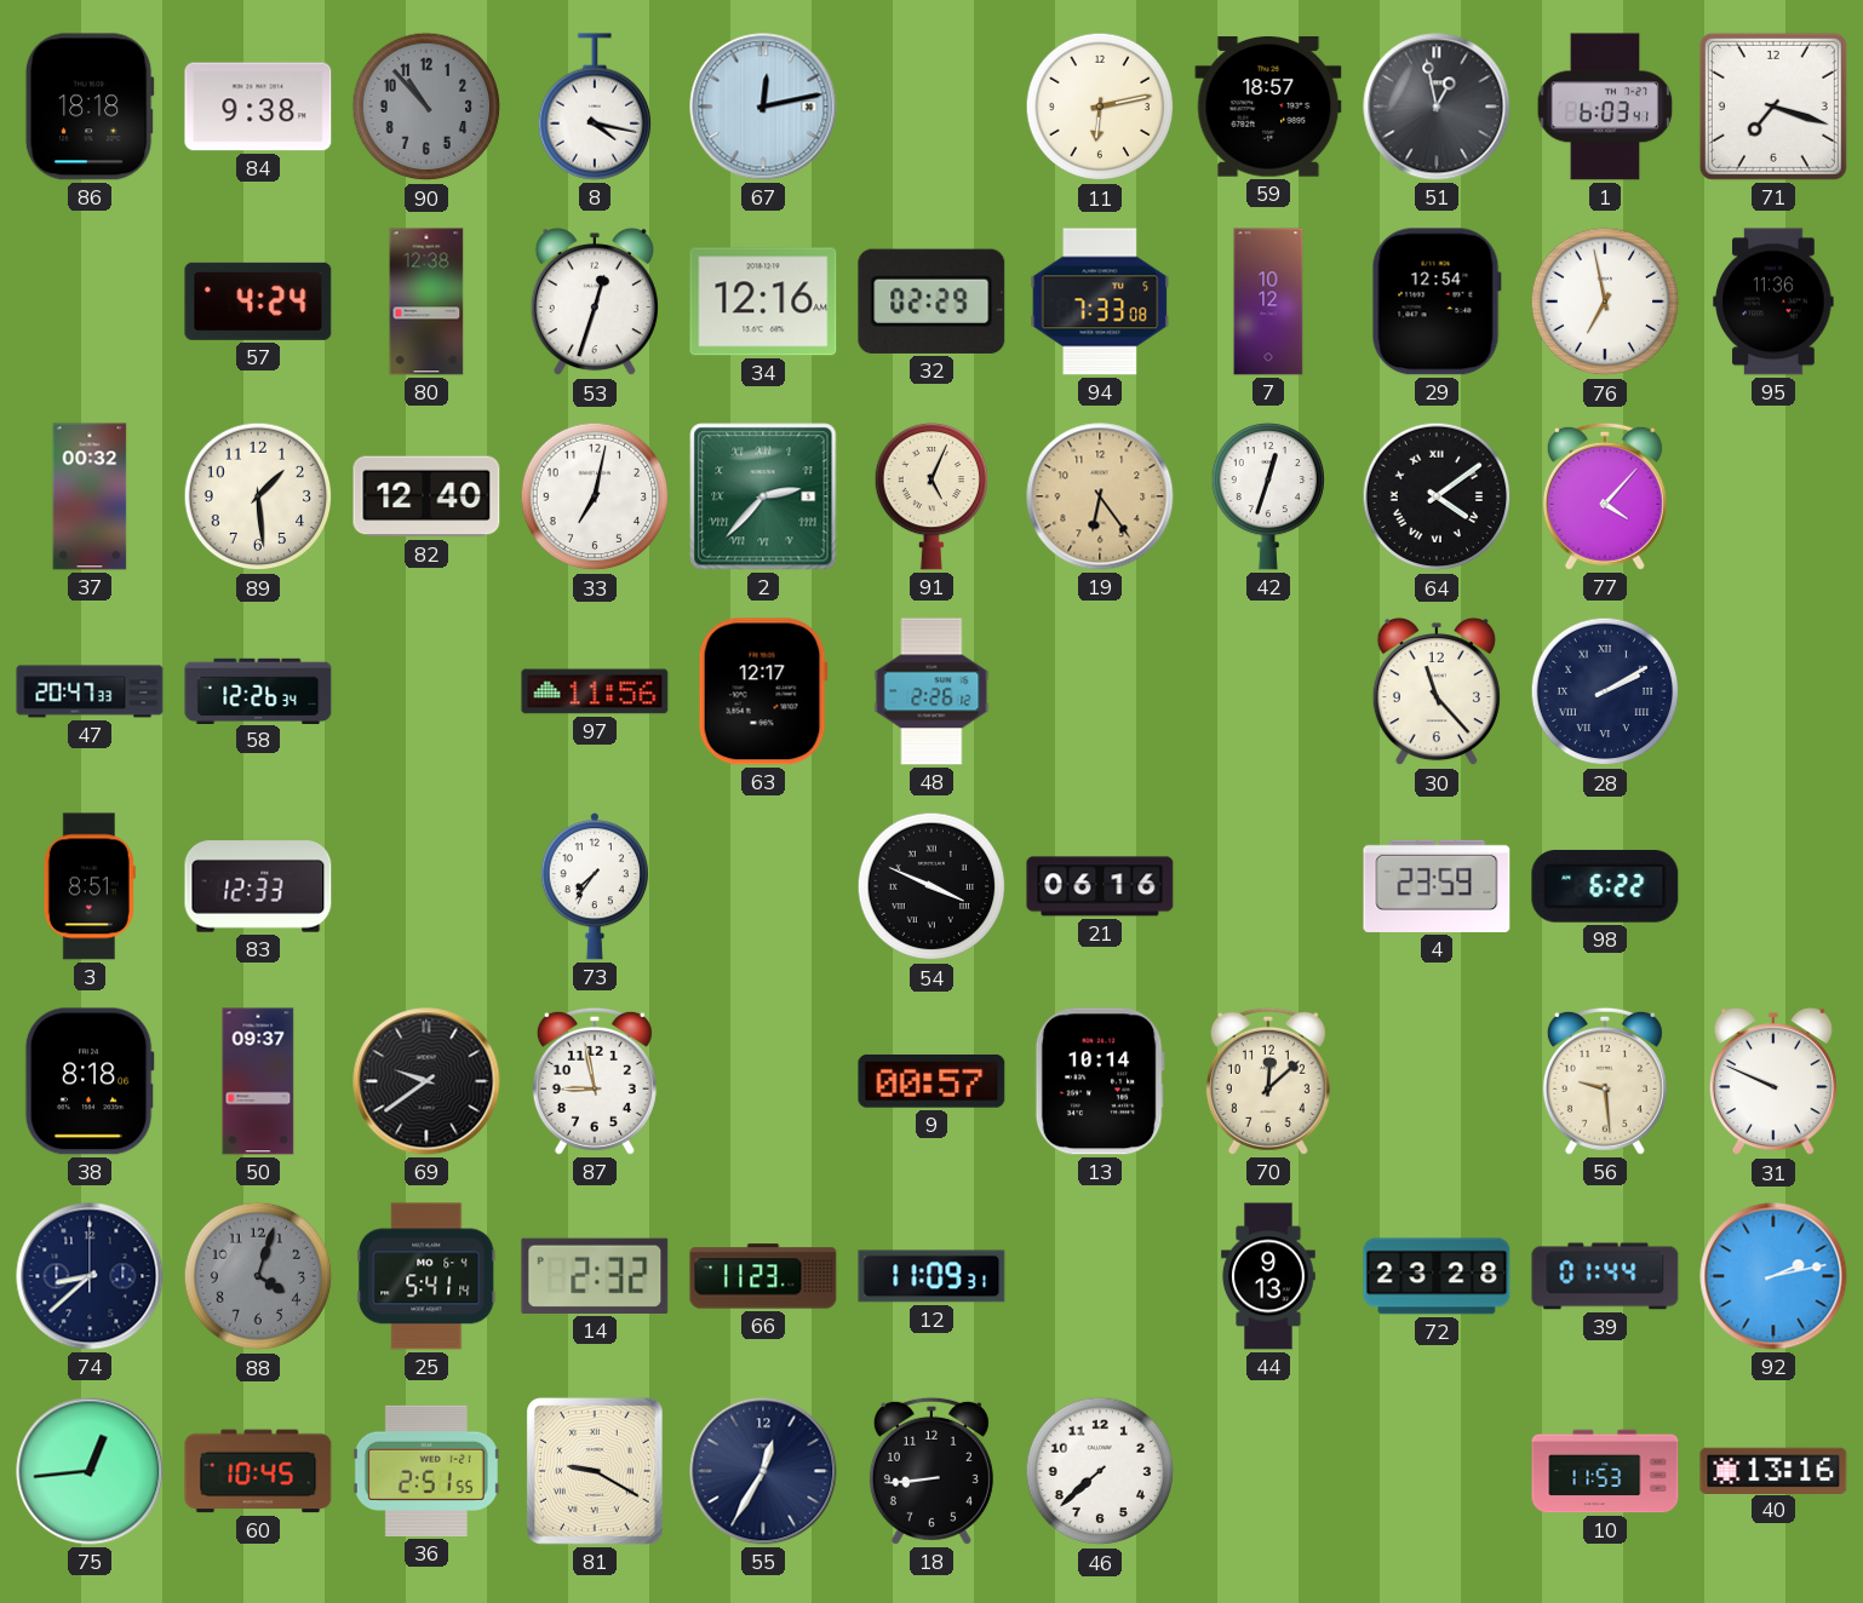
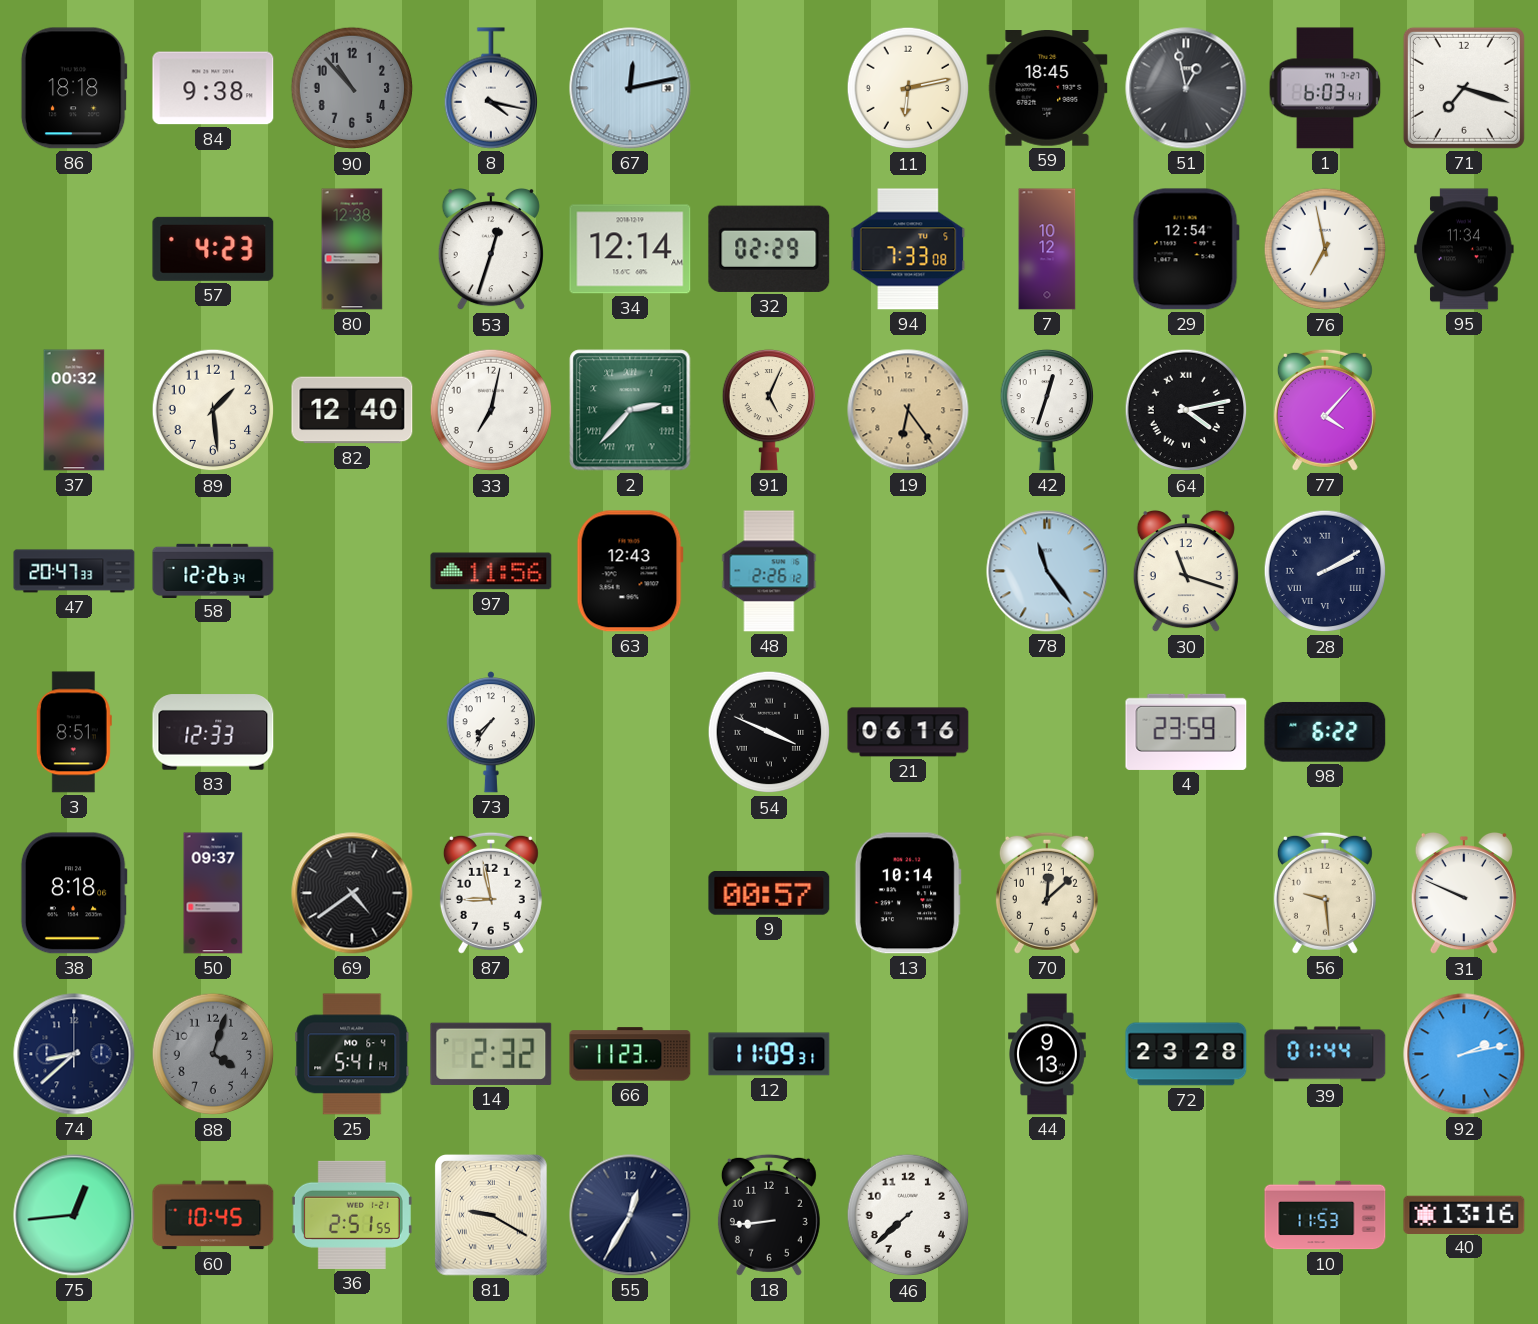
59: 18:57 -> 18:45
57: 4:24 -> 4:23
34: 12:16 -> 12:14
95: 11:36 -> 11:34
64: 4:09 -> 4:13
63: 12:17 -> 12:43
78: none -> 11:24
30: 11:23 -> 11:18
69: 9:39 -> 4:39
